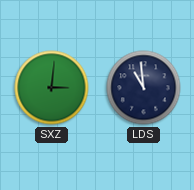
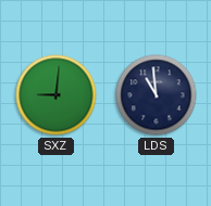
SXZ: 3:01 -> 9:01
